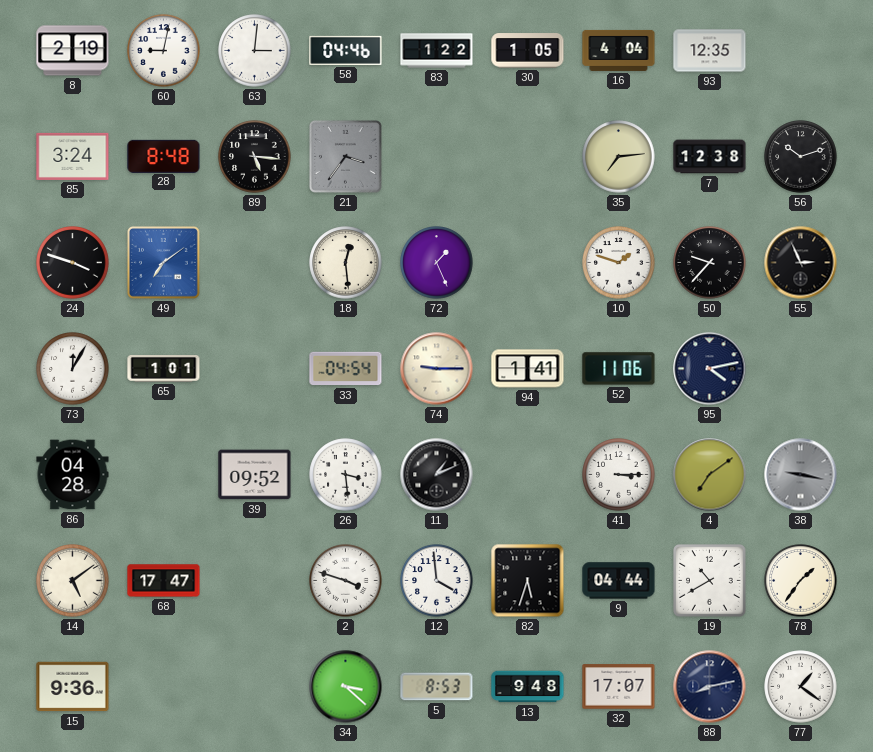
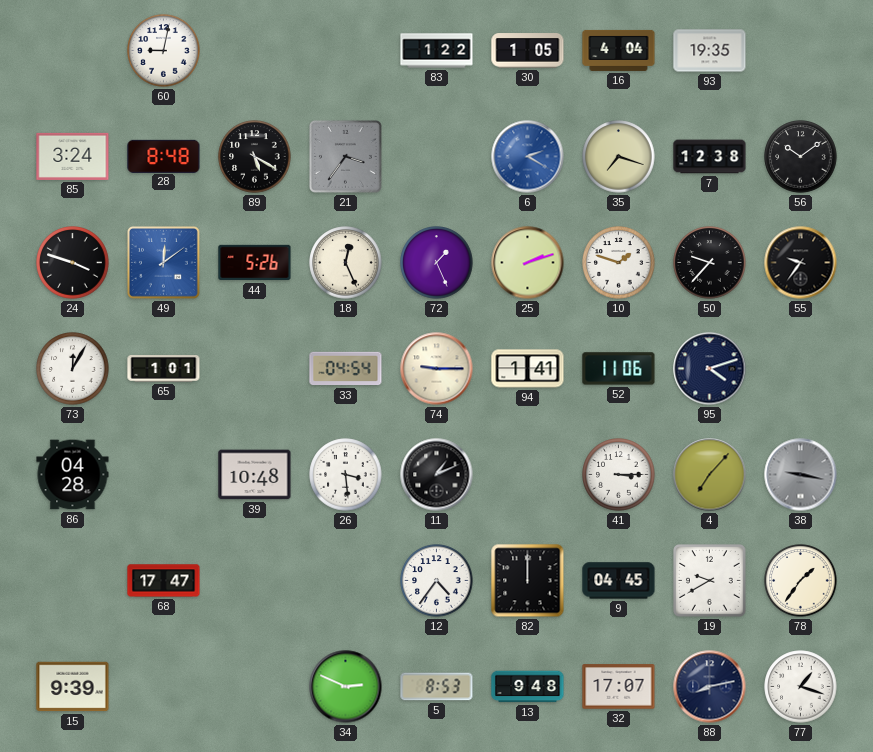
8: 2:19 -> none
63: 3:01 -> none
58: 04:46 -> none
93: 12:35 -> 19:35
89: 5:16 -> 5:20
6: none -> 2:20
35: 7:14 -> 7:18
56: 10:12 -> 10:09
49: 7:09 -> 12:09
44: none -> 5:26
18: 12:29 -> 12:26
25: none -> 2:12
55: 2:56 -> 9:36
95: 4:13 -> 4:12
39: 09:52 -> 10:48
4: 7:09 -> 7:07
14: 5:09 -> none
2: 3:48 -> none
12: 3:59 -> 4:36
82: 5:33 -> 12:00
9: 04:44 -> 04:45
19: 10:40 -> 9:40
15: 9:36 -> 9:39
34: 3:22 -> 2:49
77: 1:21 -> 1:18
